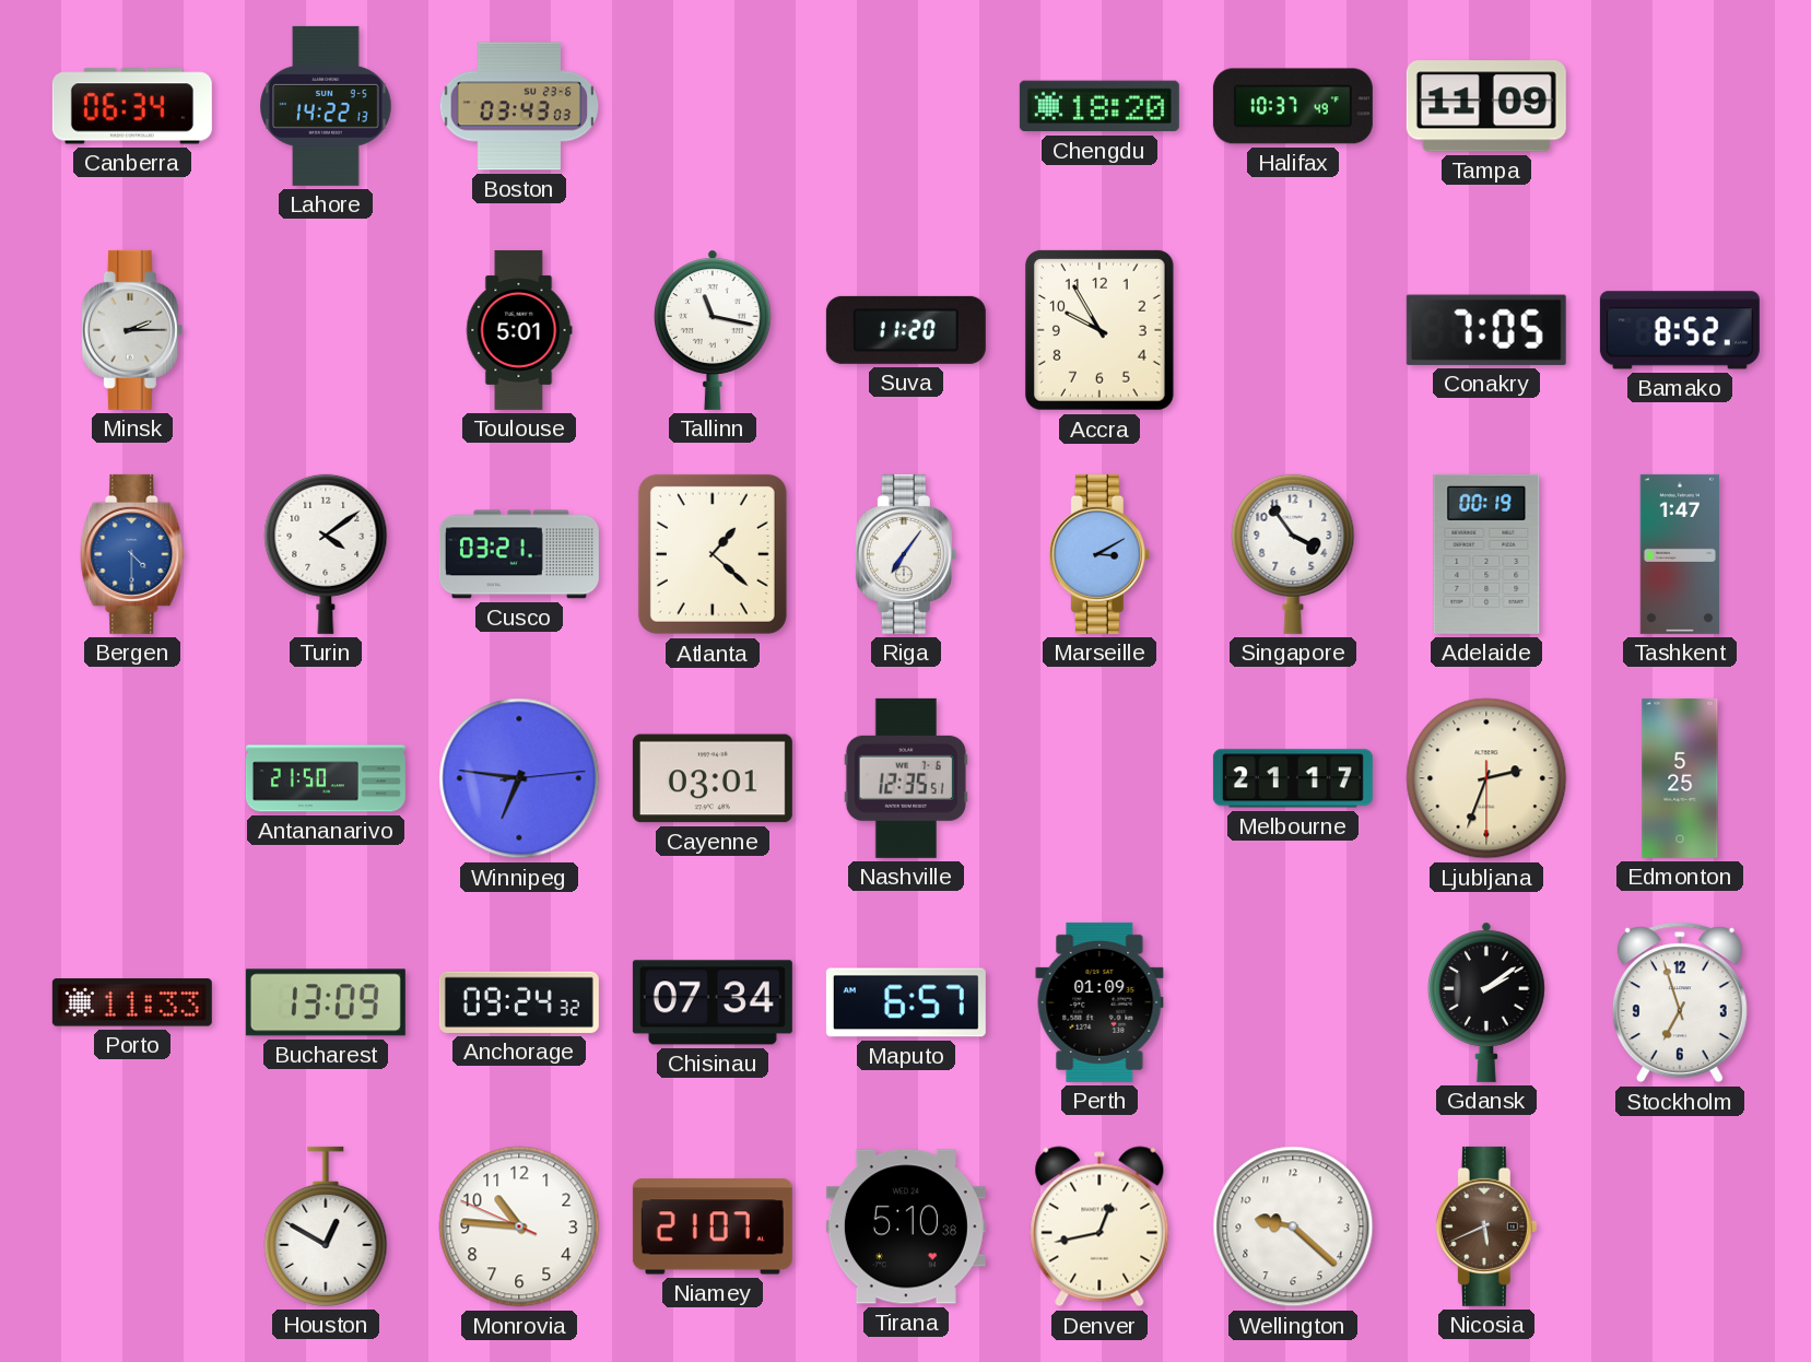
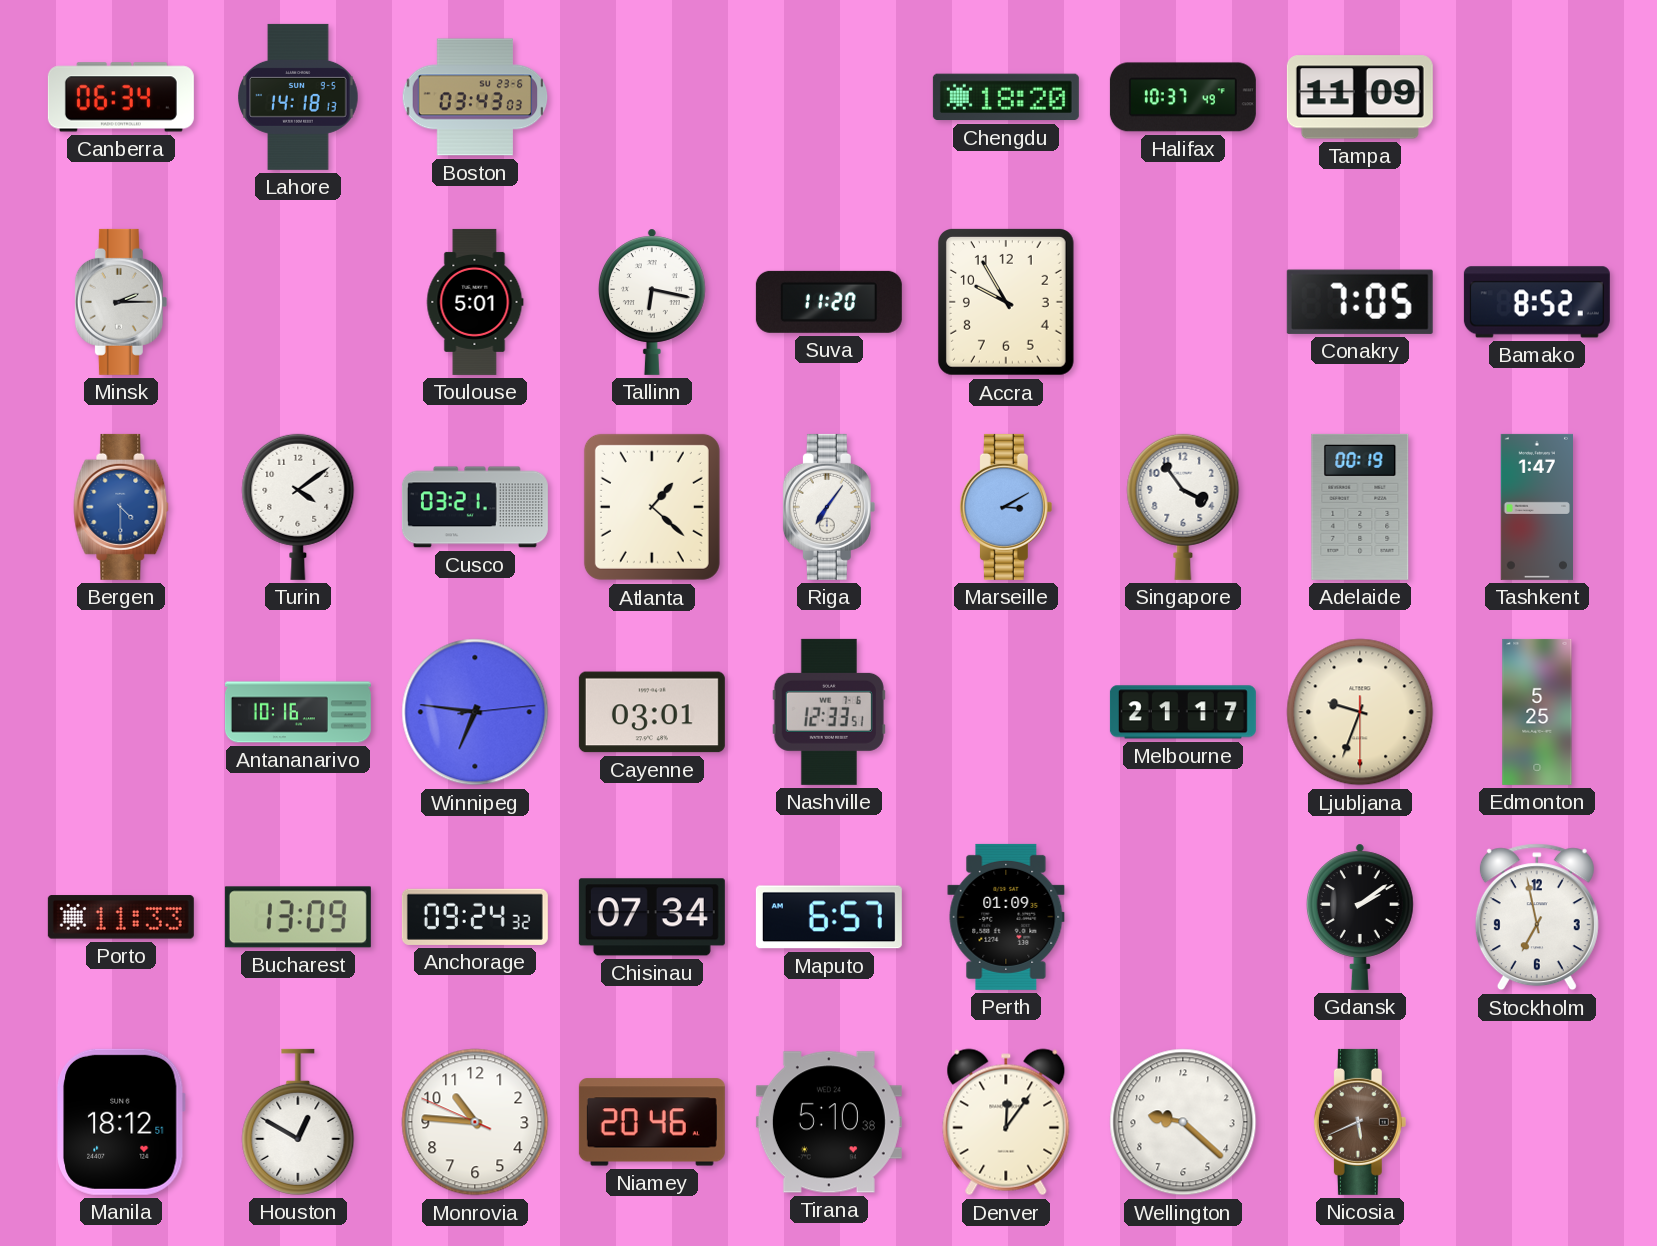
Lahore: 14:22 -> 14:18
Tallinn: 11:17 -> 6:17
Antananarivo: 21:50 -> 10:16
Nashville: 12:35 -> 12:33
Ljubljana: 2:33 -> 9:33
Stockholm: 6:57 -> 6:58
Manila: none -> 18:12
Niamey: 21:07 -> 20:46
Denver: 12:43 -> 12:06
